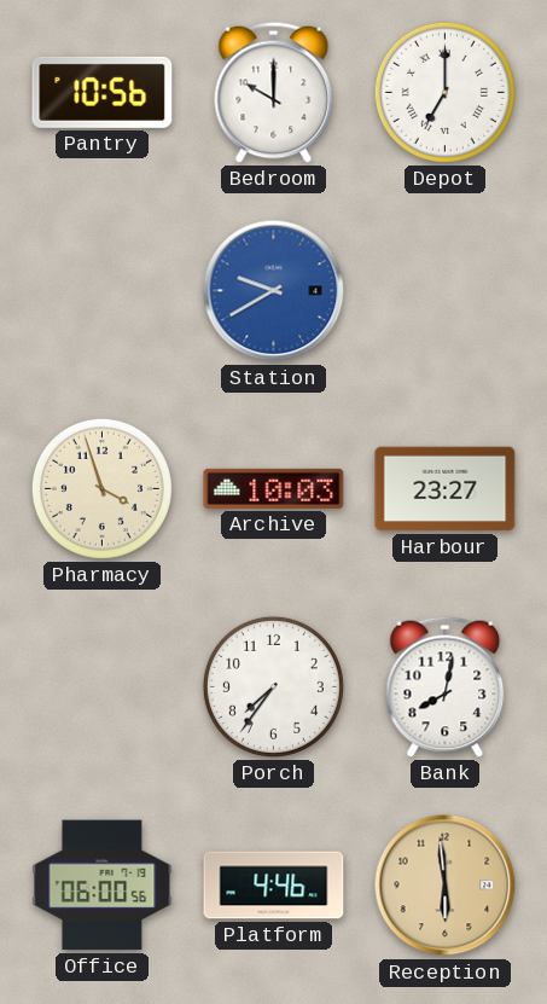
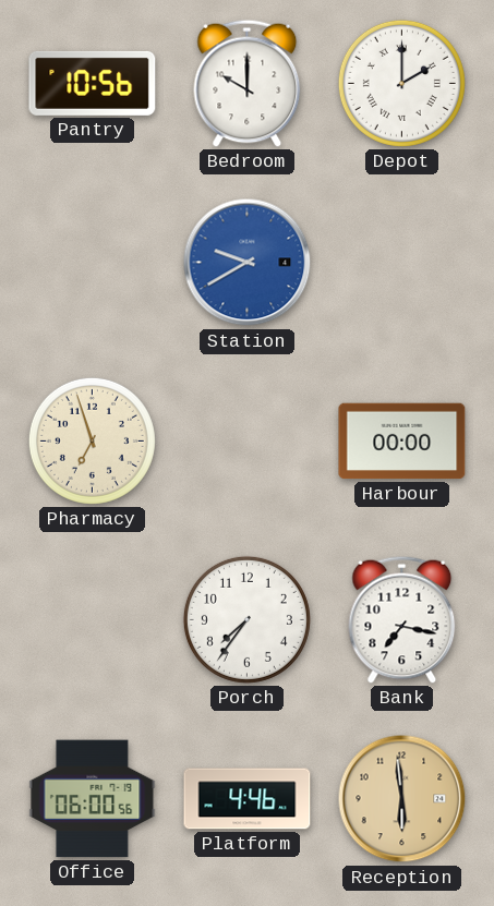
Depot: 7:00 -> 2:00
Pharmacy: 3:57 -> 6:57
Archive: 10:03 -> none
Harbour: 23:27 -> 00:00
Bank: 8:02 -> 7:17
